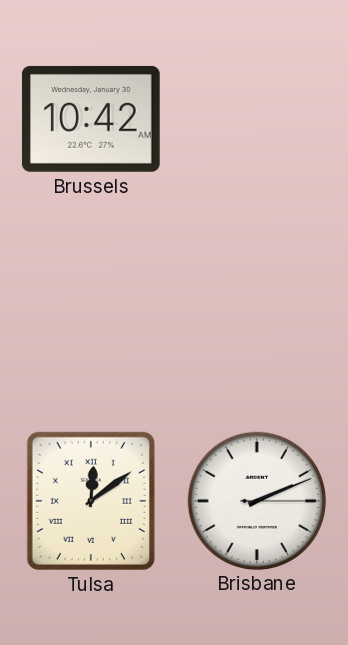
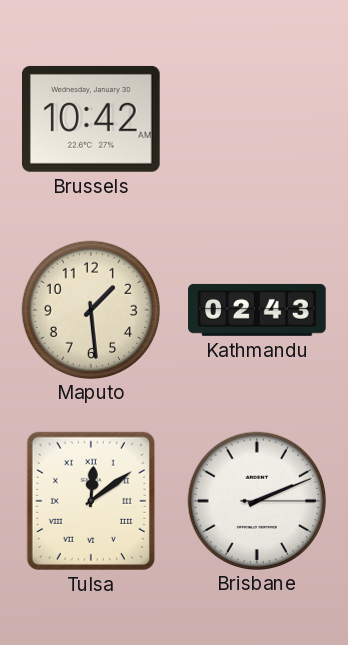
Maputo: none -> 1:29
Kathmandu: none -> 02:43
